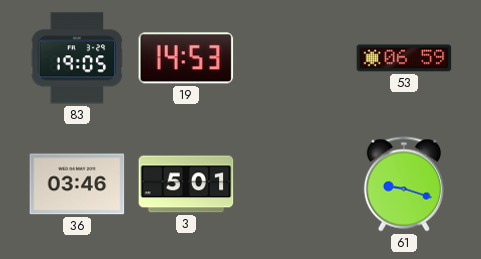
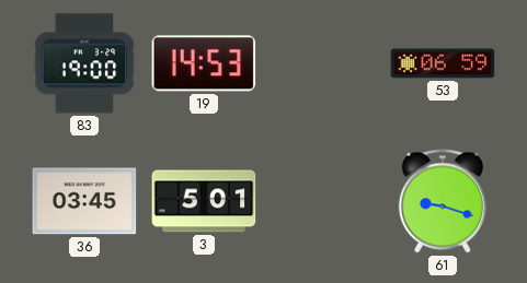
83: 19:05 -> 19:00
36: 03:46 -> 03:45
